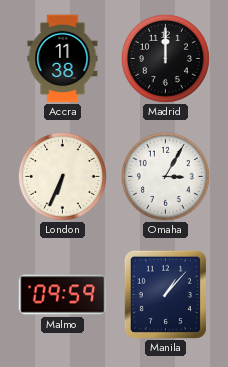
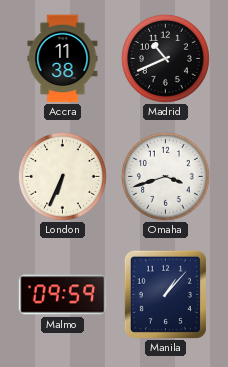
Madrid: 12:00 -> 10:41
Omaha: 3:05 -> 3:42
